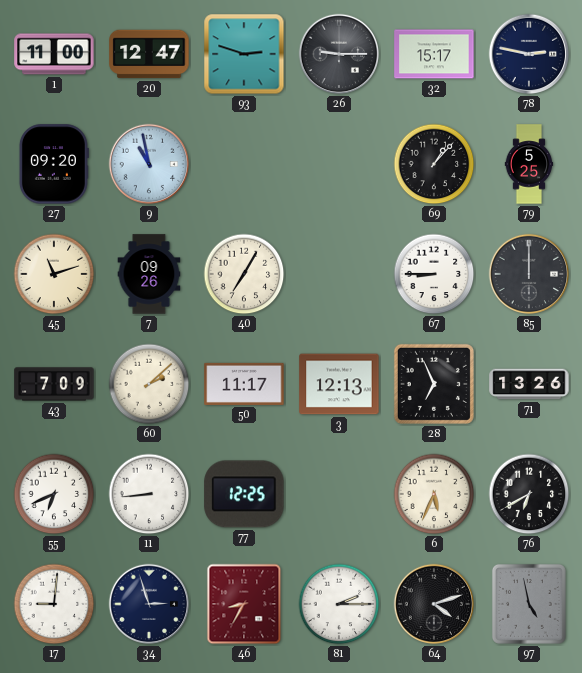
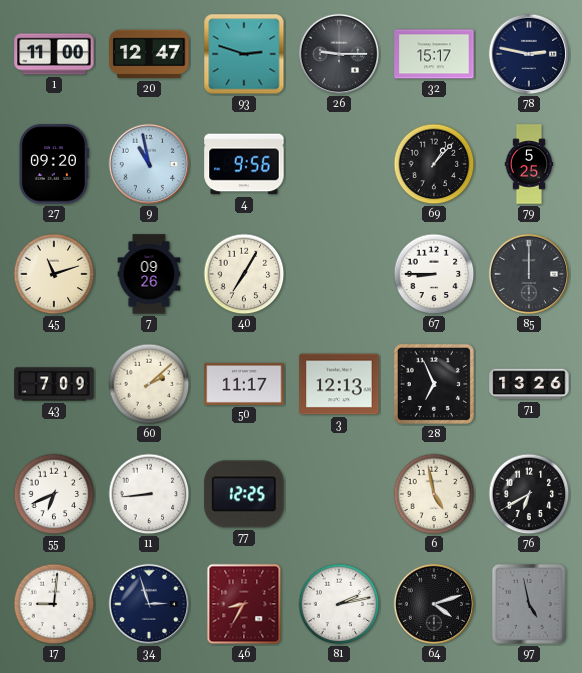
4: none -> 9:56
6: 5:34 -> 4:58
81: 2:15 -> 2:13
